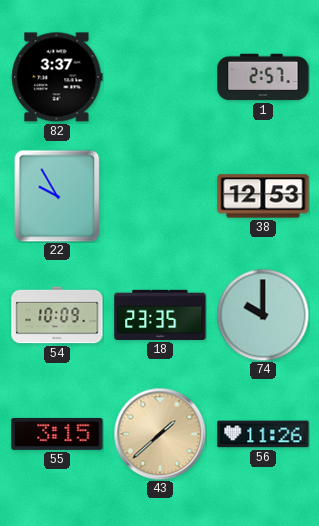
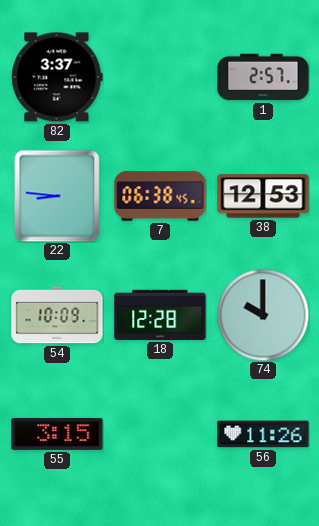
22: 9:55 -> 8:46
7: none -> 06:38
18: 23:35 -> 12:28
43: 1:38 -> none
